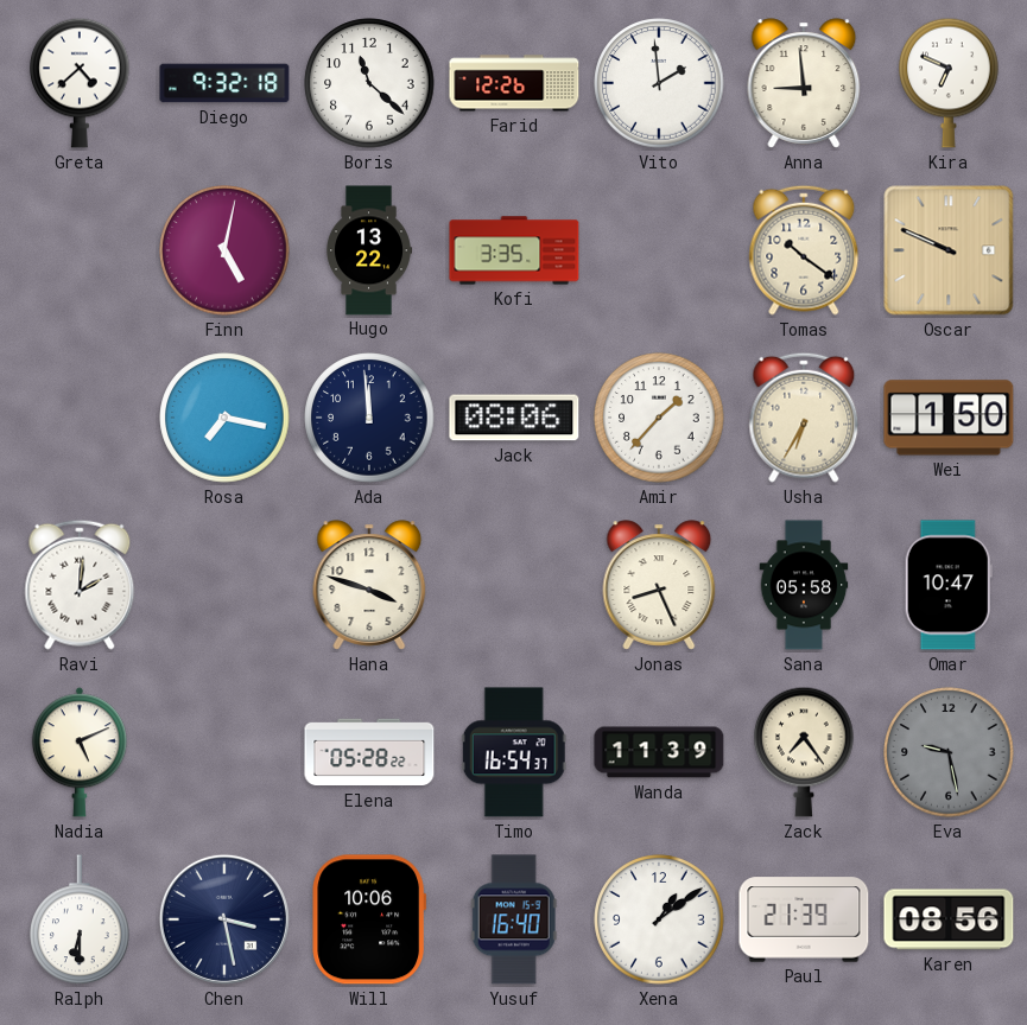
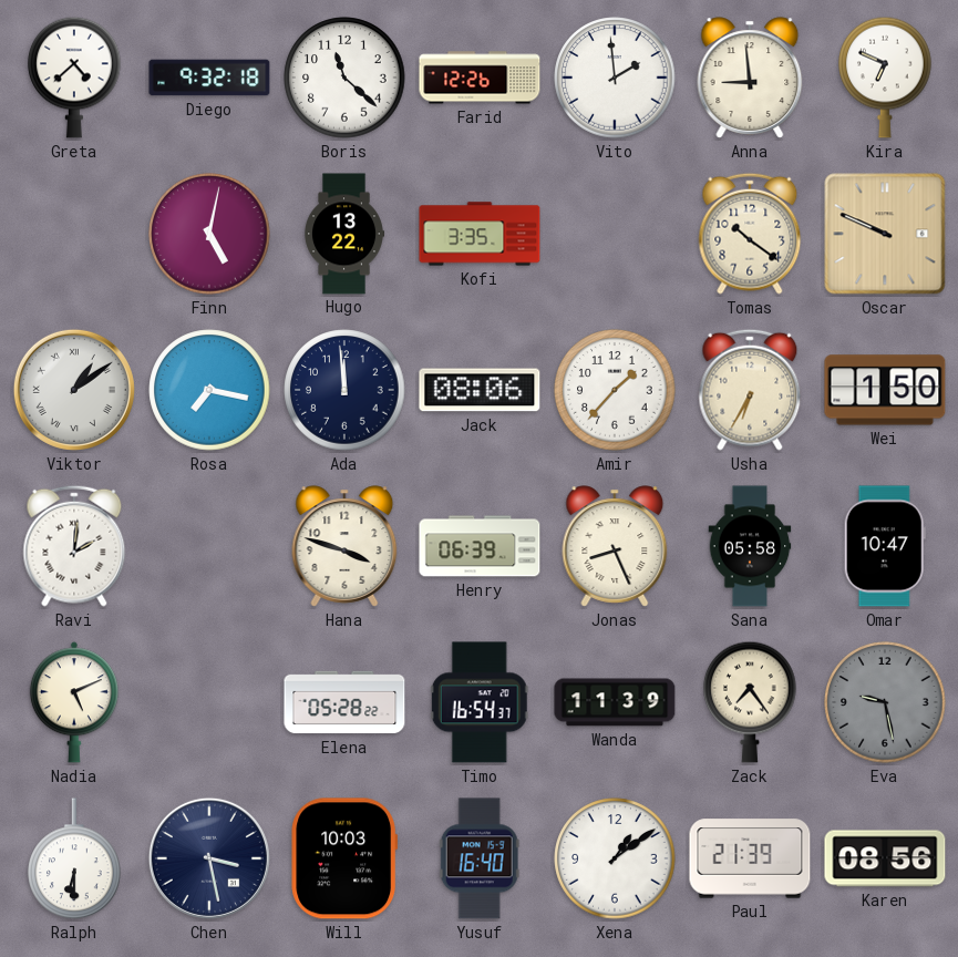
Viktor: none -> 1:09
Henry: none -> 06:39
Will: 10:06 -> 10:03
